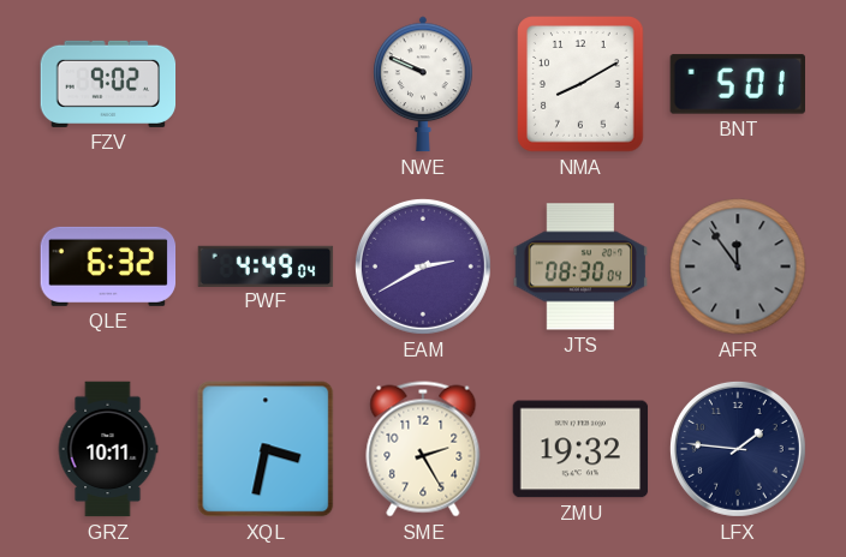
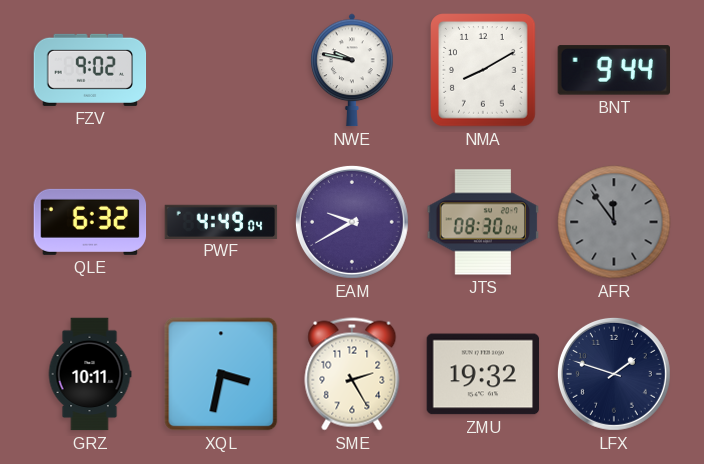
NWE: 9:49 -> 9:47
BNT: 5:01 -> 9:44
EAM: 2:40 -> 9:40
LFX: 1:46 -> 1:48
